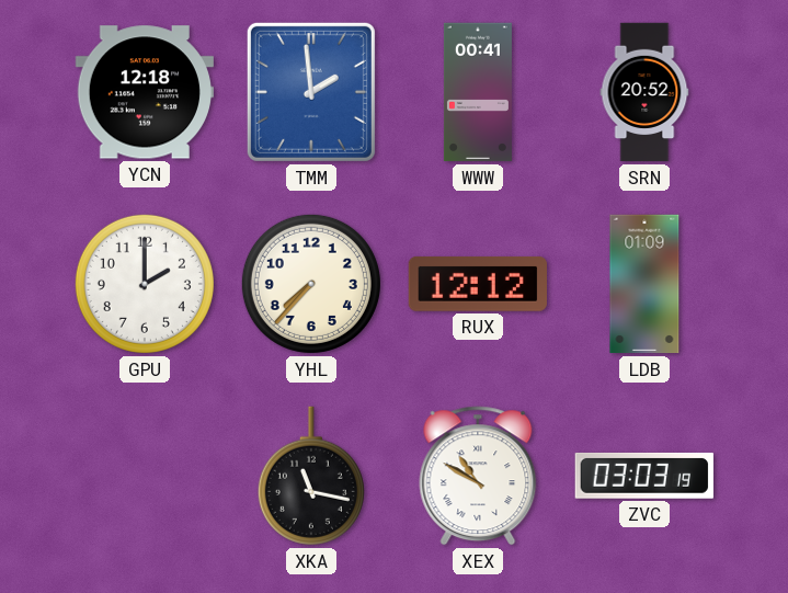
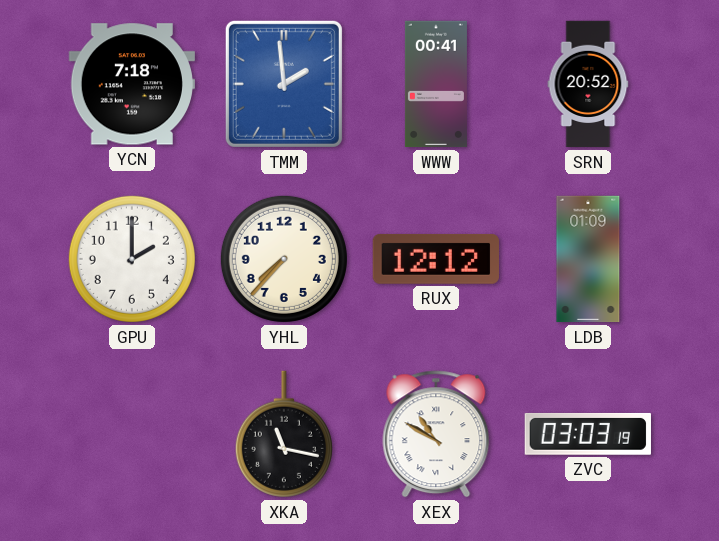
YCN: 12:18 -> 7:18
